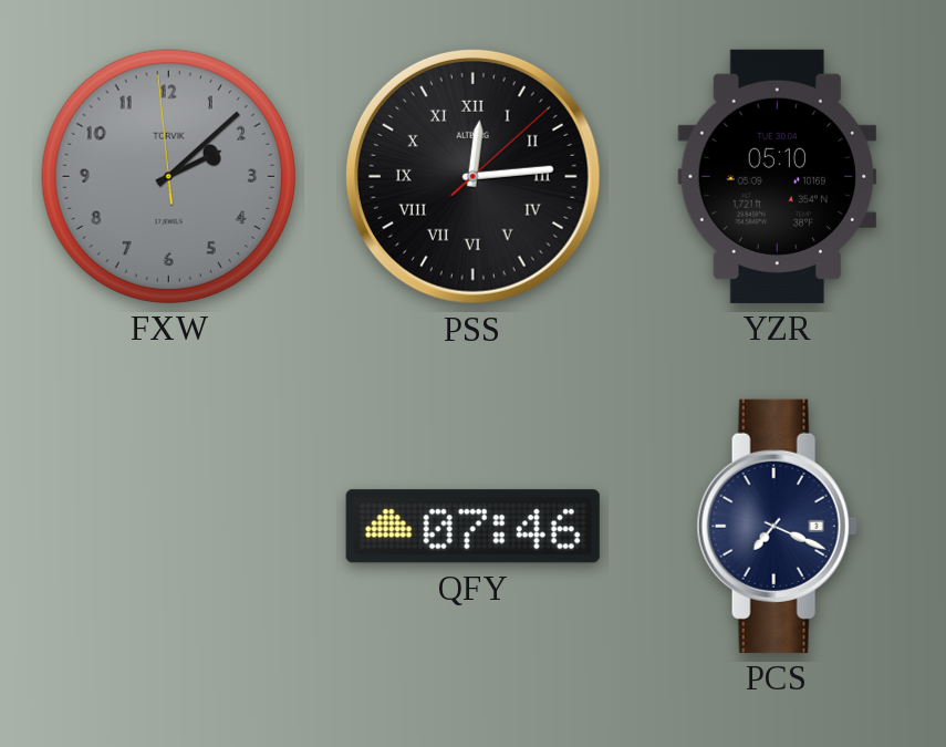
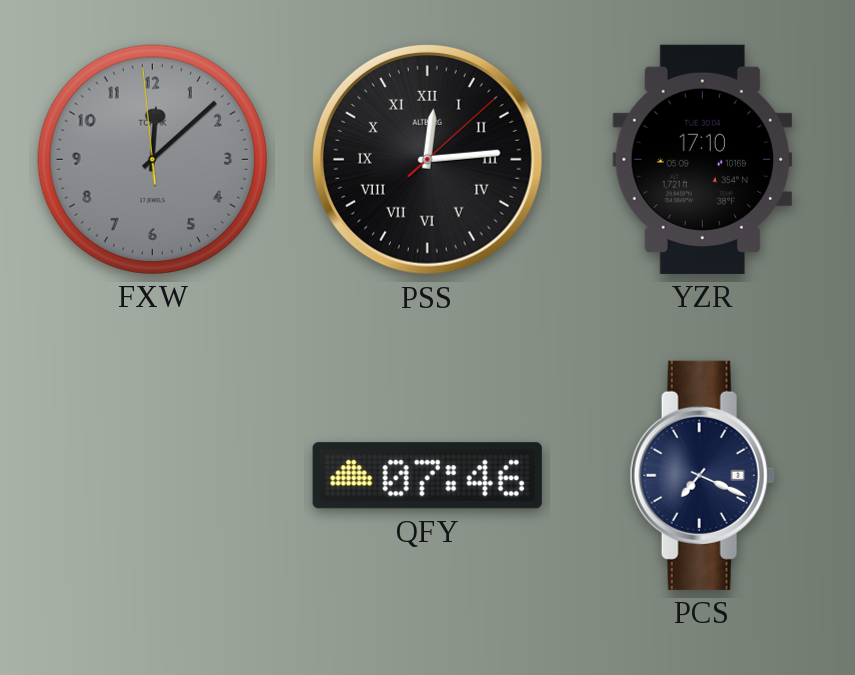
FXW: 2:07 -> 12:07
YZR: 05:10 -> 17:10
